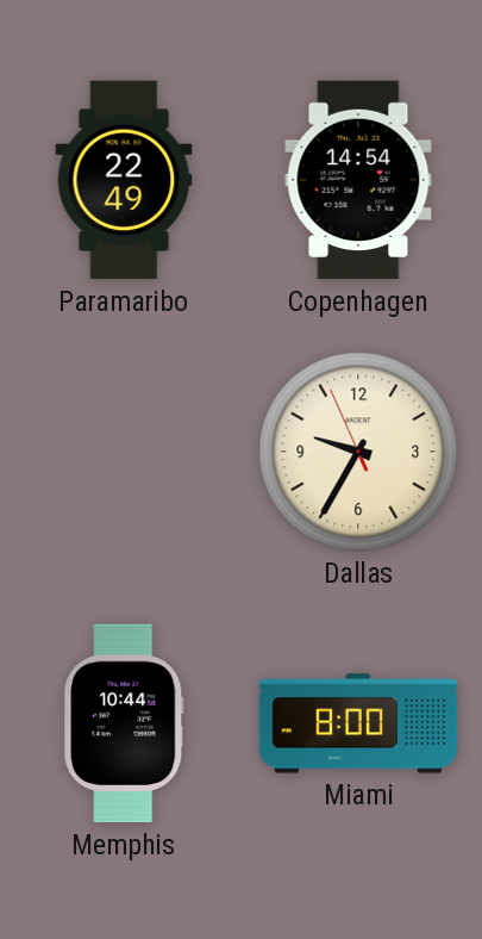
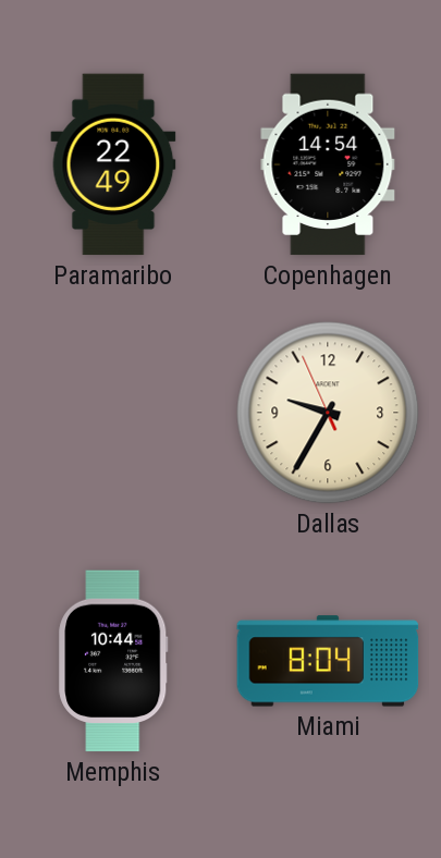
Miami: 8:00 -> 8:04
